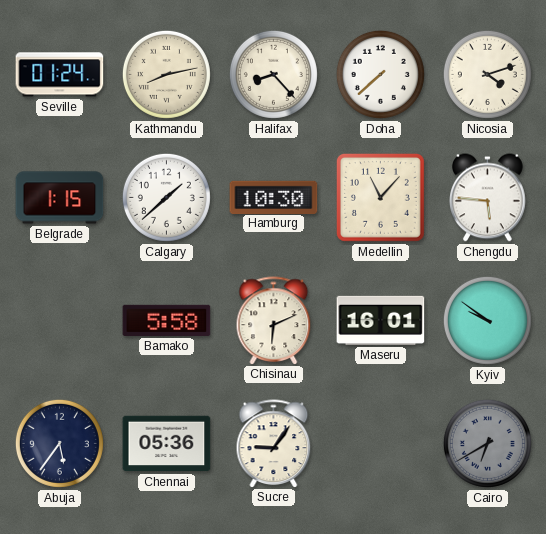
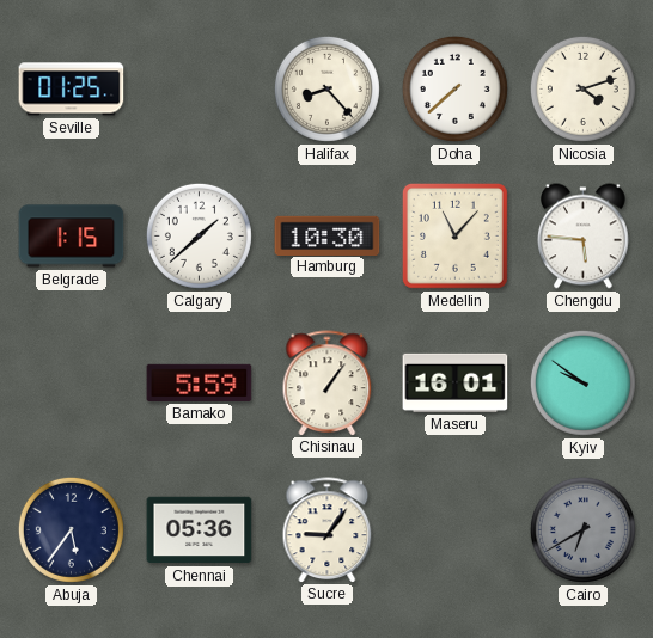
Seville: 01:24 -> 01:25
Kathmandu: 8:13 -> none
Bamako: 5:58 -> 5:59
Chisinau: 6:11 -> 1:06
